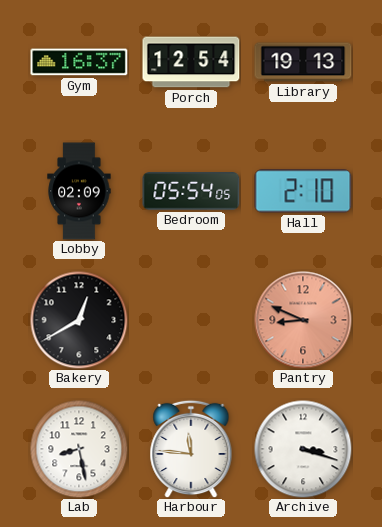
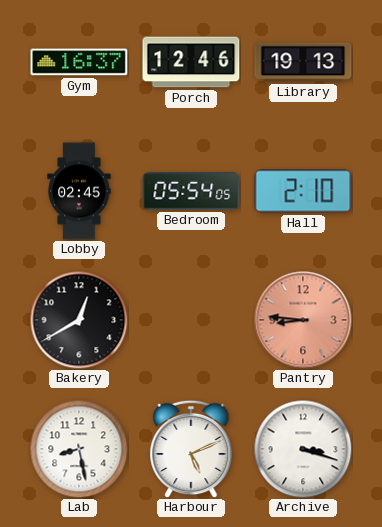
Porch: 12:54 -> 12:46
Lobby: 02:09 -> 02:45
Pantry: 8:49 -> 8:46
Harbour: 11:46 -> 5:11
